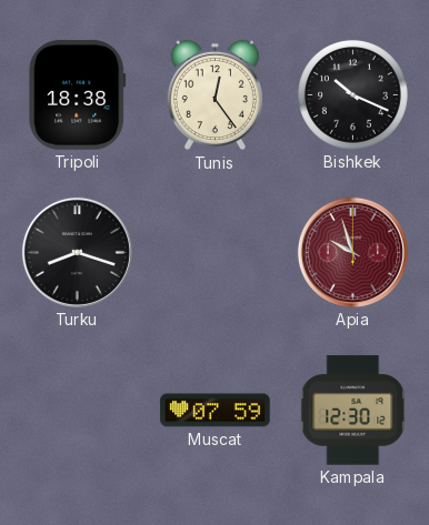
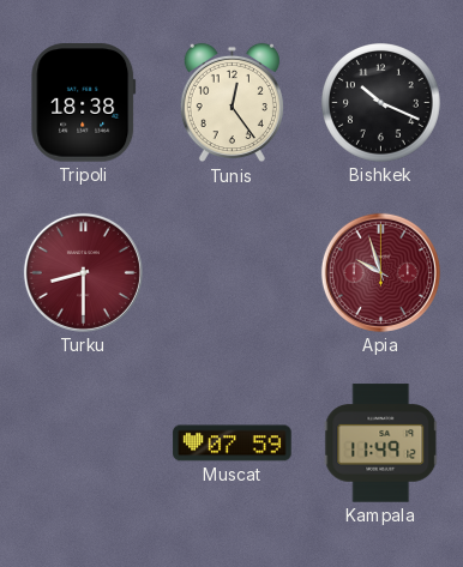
Turku: 8:18 -> 8:30
Turku dial: black -> burgundy
Kampala: 12:30 -> 11:49
